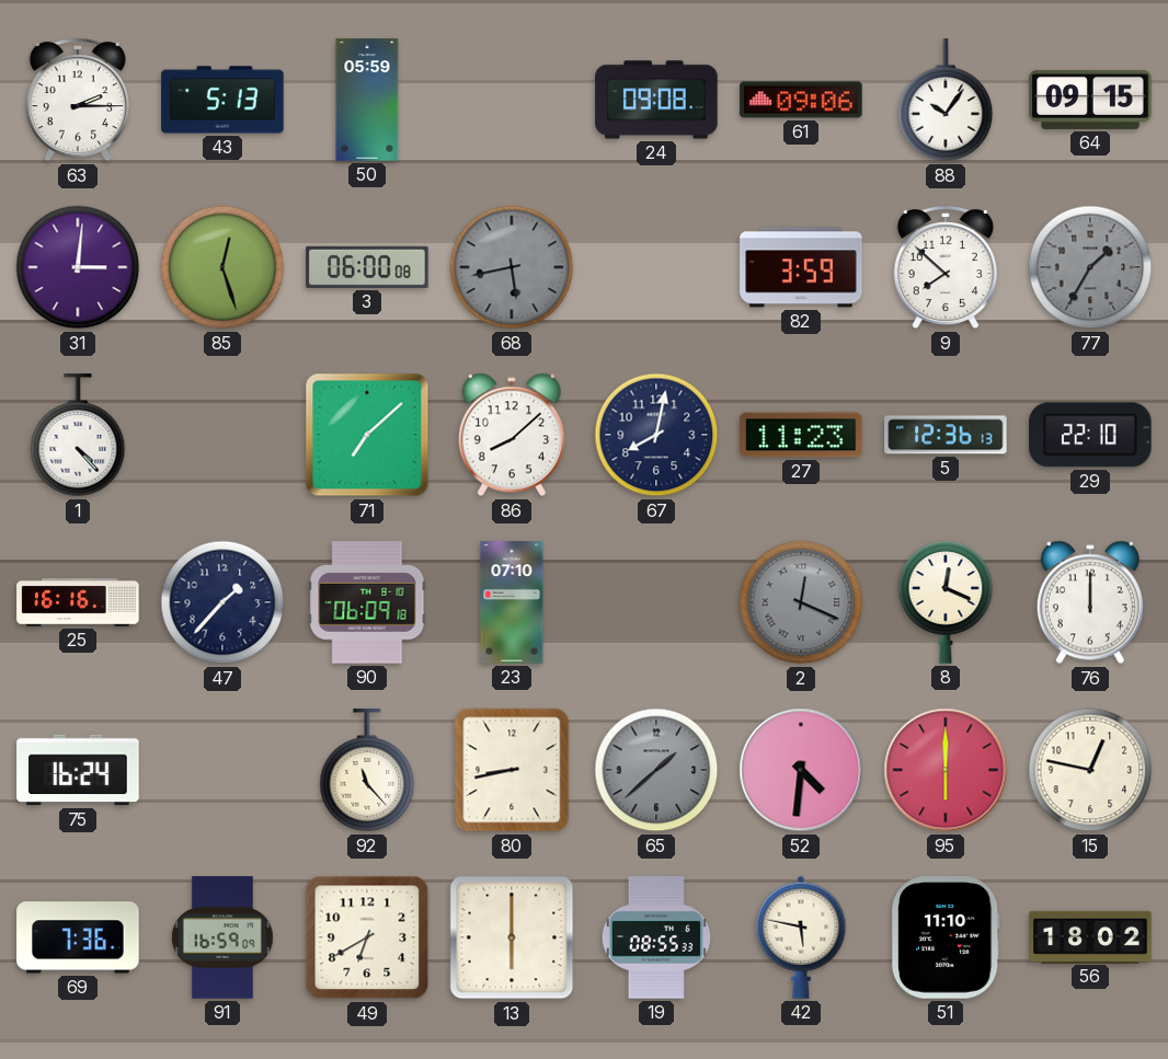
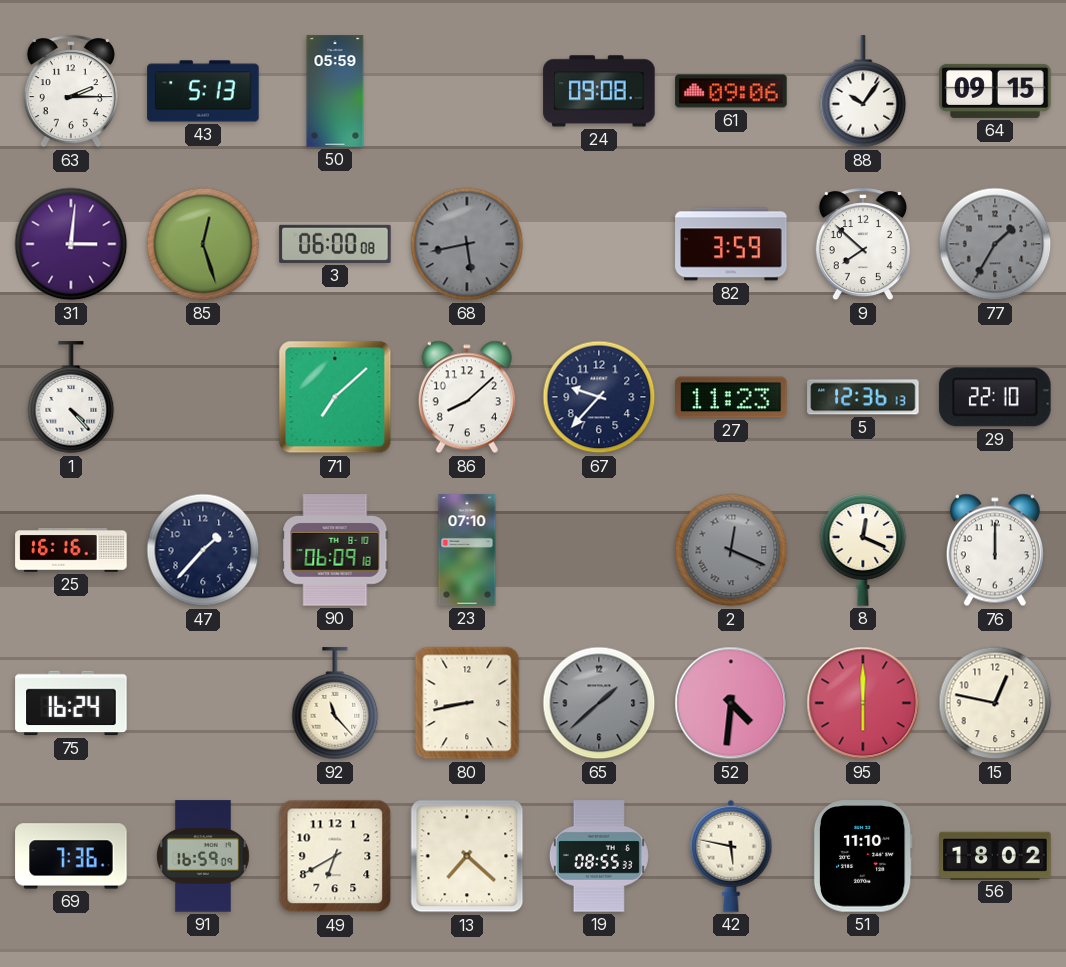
67: 8:02 -> 9:37
13: 6:00 -> 7:22
